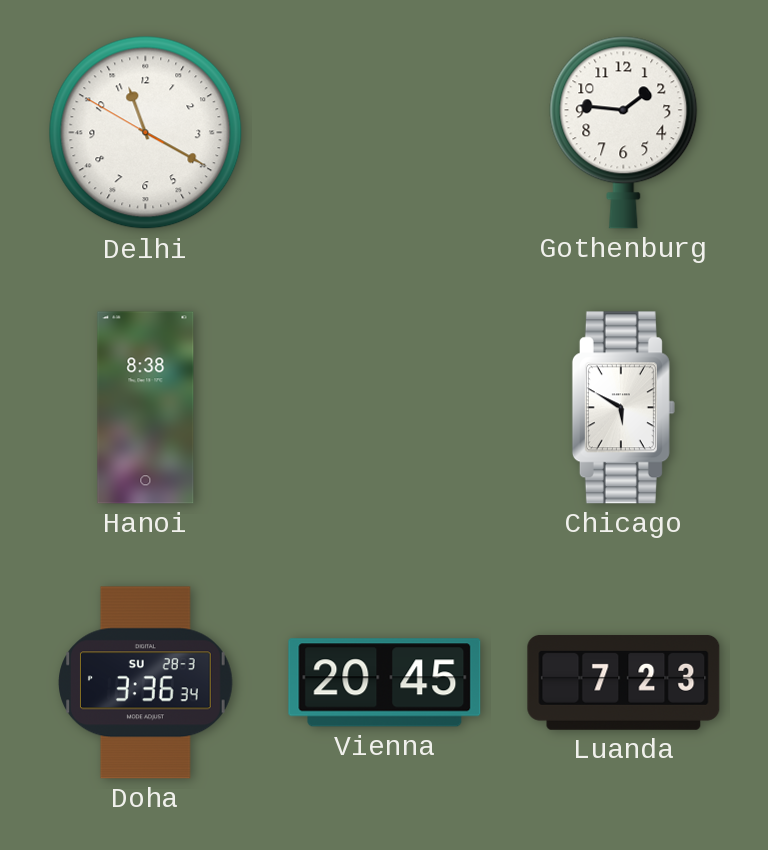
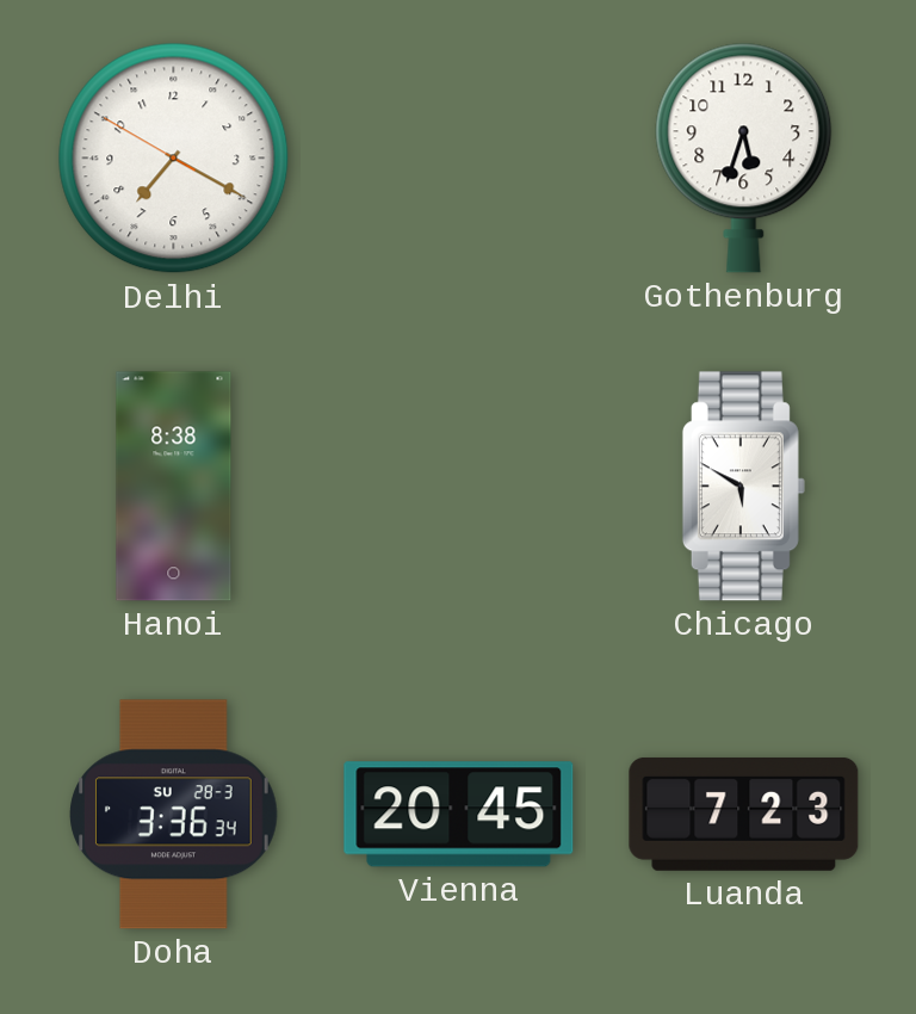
Delhi: 11:19 -> 7:19
Gothenburg: 1:46 -> 5:33
